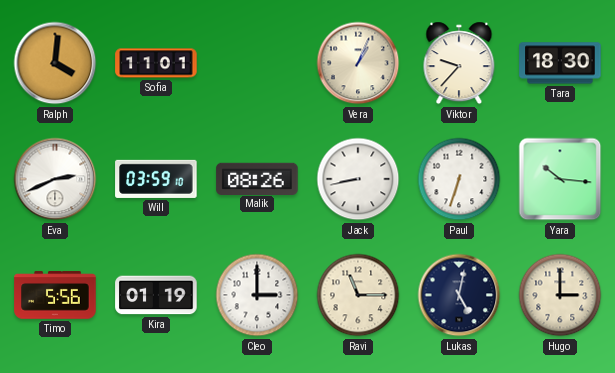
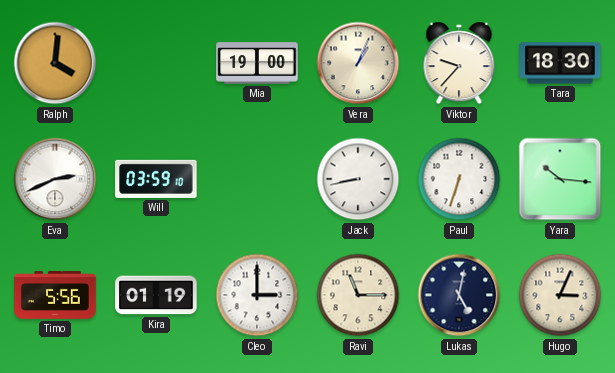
Sofia: 11:01 -> none
Mia: none -> 19:00
Malik: 08:26 -> none
Hugo: 3:00 -> 3:04
